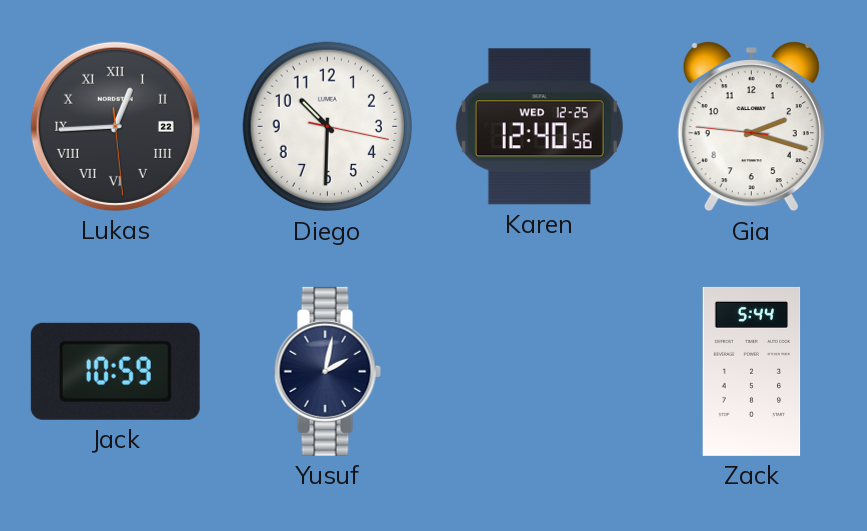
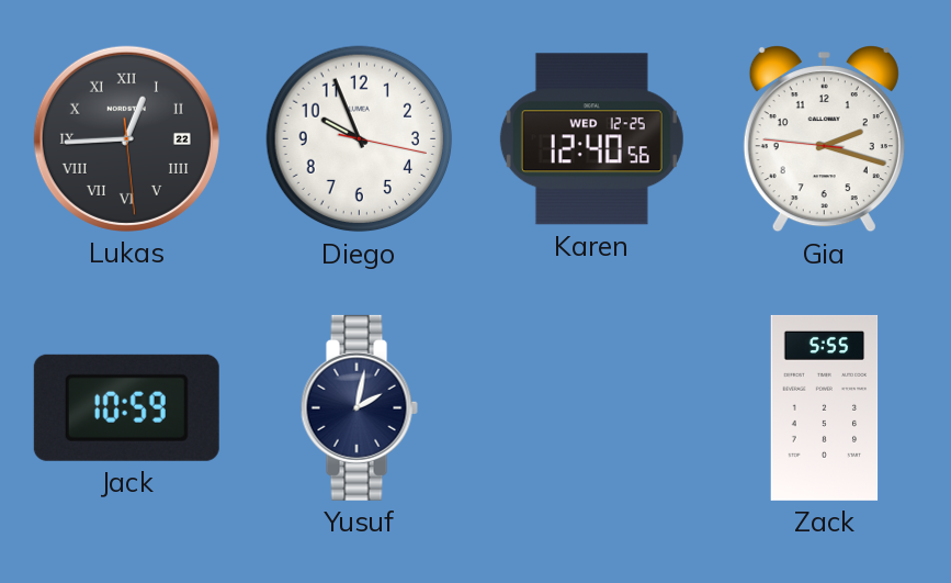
Diego: 10:30 -> 9:56
Zack: 5:44 -> 5:55
